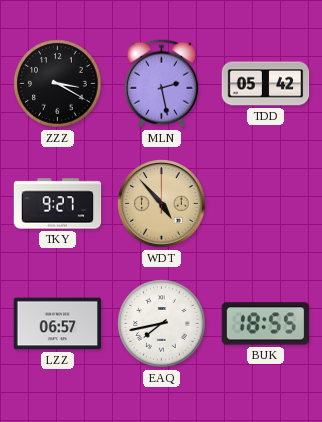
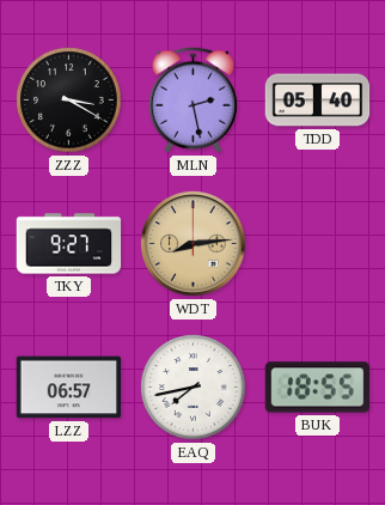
TDD: 05:42 -> 05:40
WDT: 4:53 -> 8:14
